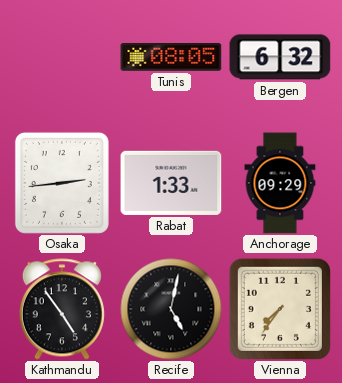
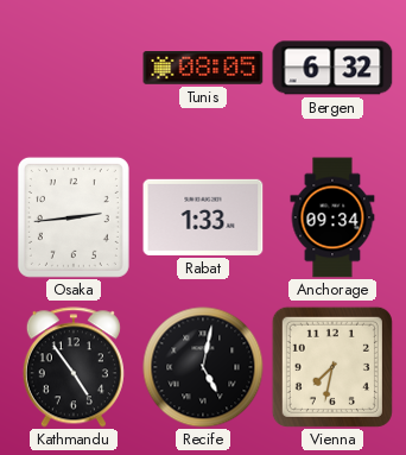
Anchorage: 09:29 -> 09:34
Vienna: 7:36 -> 7:32
